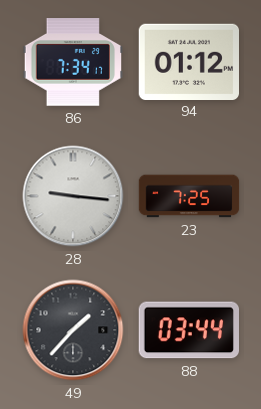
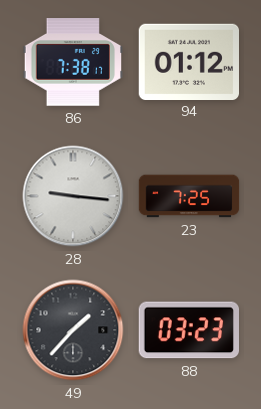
86: 7:34 -> 7:38
88: 03:44 -> 03:23
